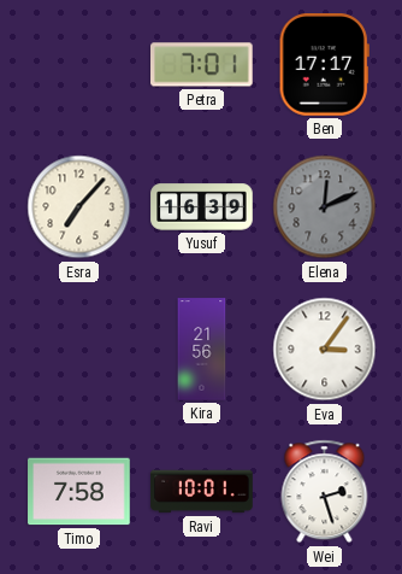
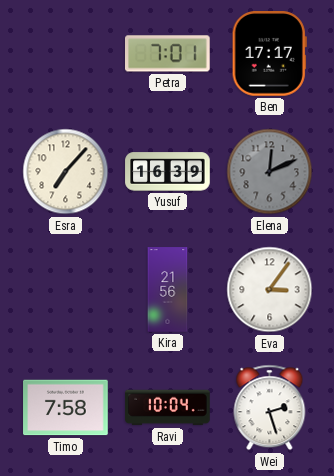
Ravi: 10:01 -> 10:04
